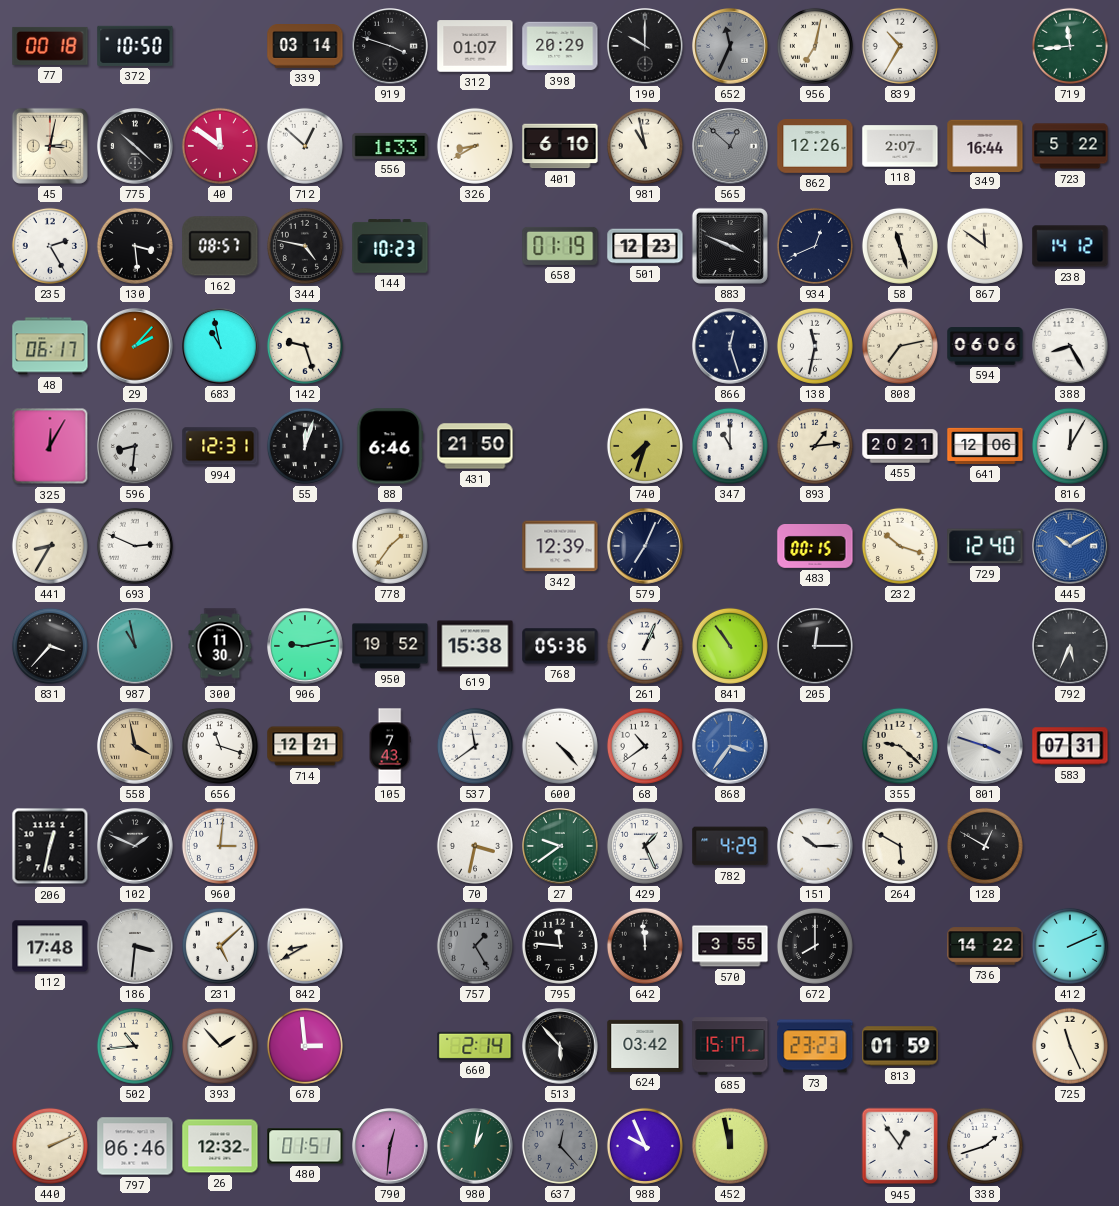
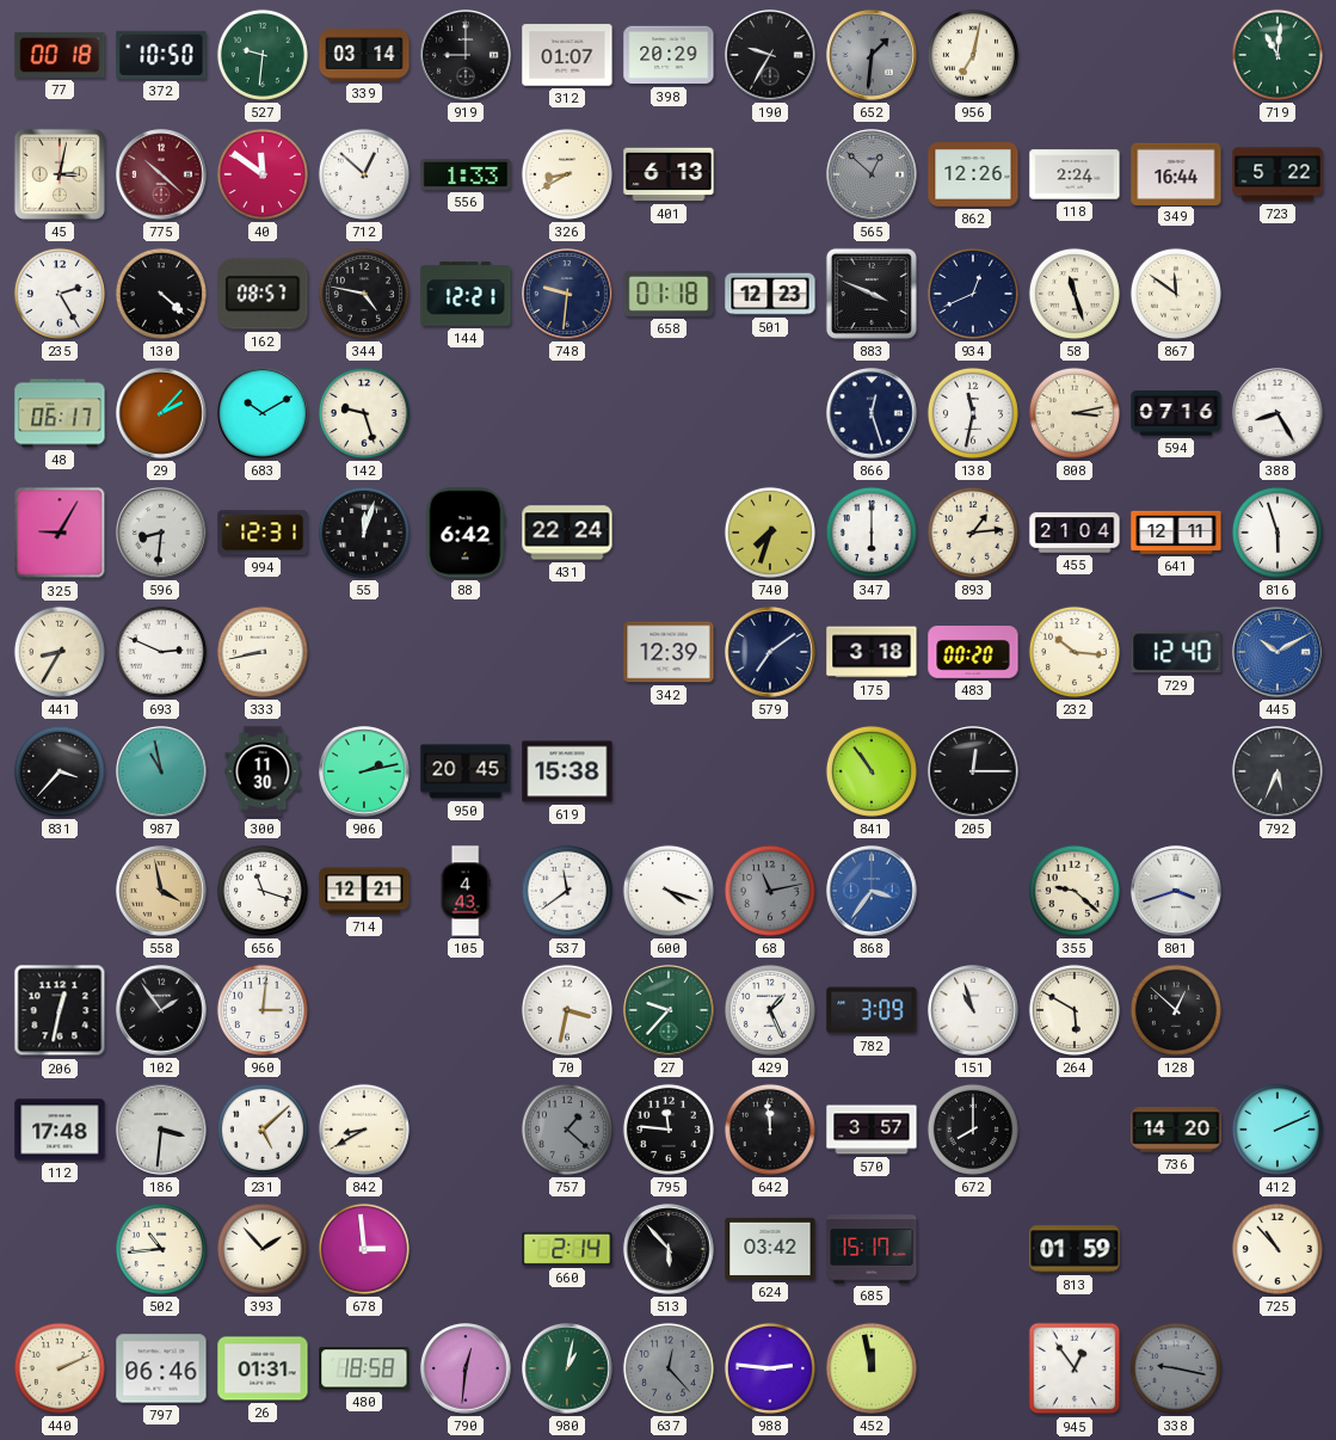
527: none -> 9:31
919: 3:48 -> 9:00
190: 10:00 -> 9:35
652: 11:34 -> 1:31
839: 10:35 -> none
719: 11:44 -> 11:01
775 dial: black -> burgundy
401: 6:10 -> 6:13
981: 10:58 -> none
118: 2:07 -> 2:24
130: 3:29 -> 4:22
144: 10:23 -> 12:21
748: none -> 9:31
658: 01:19 -> 01:18
238: 14:12 -> none
683: 10:58 -> 10:10
808: 7:13 -> 3:13
594: 06:06 -> 07:16
325: 12:05 -> 9:05
88: 6:46 -> 6:42
431: 21:50 -> 22:24
347: 11:00 -> 6:00
455: 20:21 -> 21:04
641: 12:06 -> 12:11
816: 12:05 -> 5:57
333: none -> 8:43
778: 1:36 -> none
579: 7:04 -> 7:09
175: none -> 3:18
483: 00:15 -> 00:20
232: 10:18 -> 10:16
906: 9:13 -> 2:13
950: 19:52 -> 20:45
768: 05:36 -> none
261: 1:04 -> none
105: 7:43 -> 4:43
600: 4:23 -> 4:18
68: 10:39 -> 11:13
68 dial: white -> grey
801: 3:48 -> 3:42
583: 07:31 -> none
102: 1:49 -> 1:54
27: 9:39 -> 9:37
782: 4:29 -> 3:09
151: 10:15 -> 10:57
128: 12:50 -> 12:52
757: 1:25 -> 1:22
570: 3:55 -> 3:57
736: 14:22 -> 14:20
73: 23:23 -> none
725: 11:26 -> 10:53
26: 12:32 -> 01:31
480: 01:51 -> 18:58
988: 9:56 -> 2:46
338: 1:42 -> 9:17
338 dial: white -> grey
